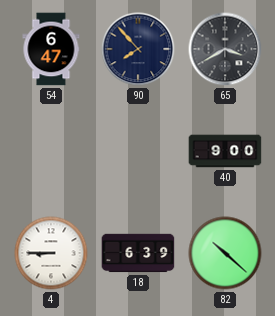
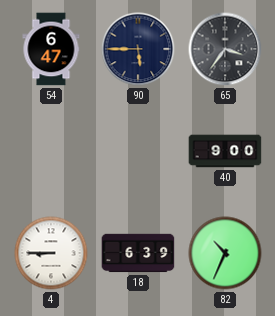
90: 7:53 -> 5:45
65: 3:40 -> 3:36
82: 10:22 -> 10:34
